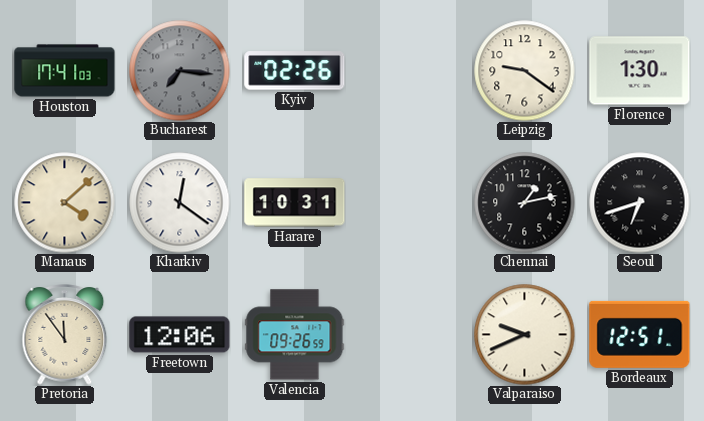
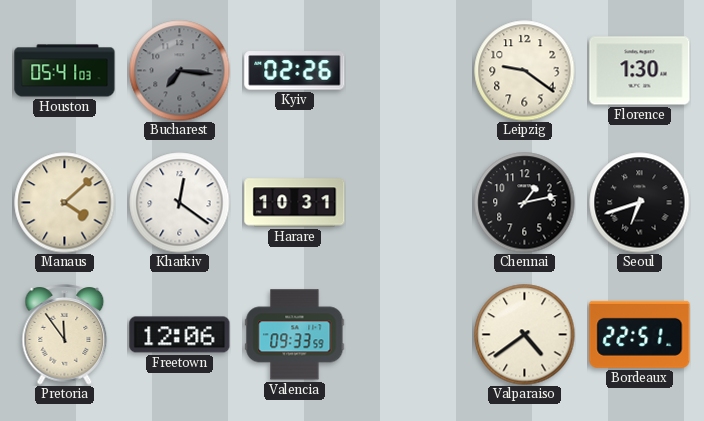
Houston: 17:41 -> 05:41
Valencia: 09:26 -> 09:33
Valparaiso: 9:41 -> 4:39
Bordeaux: 12:51 -> 22:51
